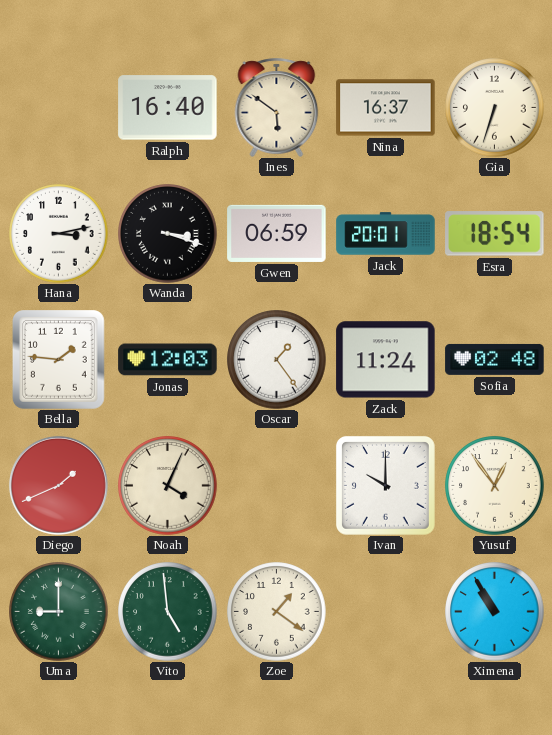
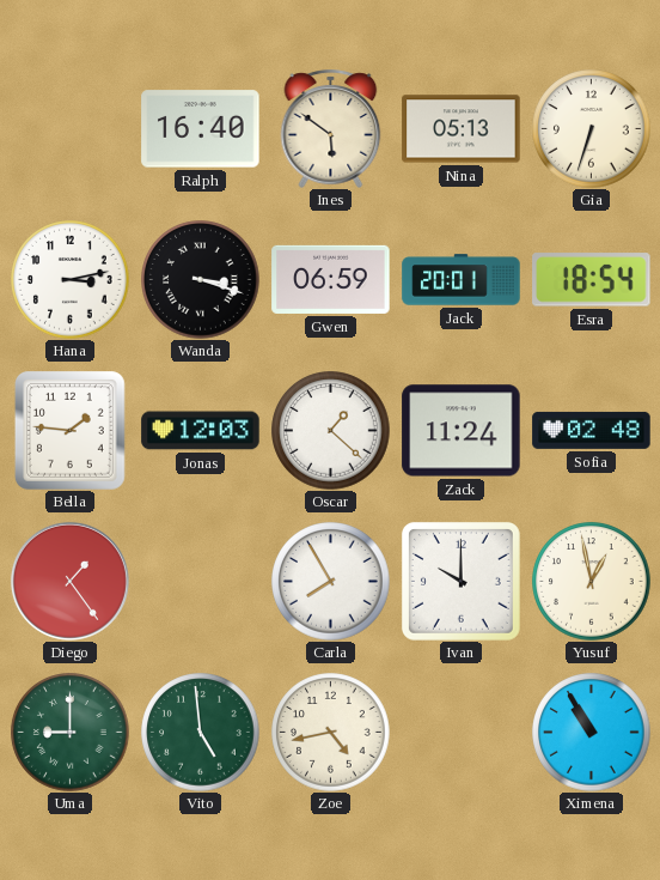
Nina: 16:37 -> 05:13
Oscar: 1:24 -> 1:22
Diego: 1:41 -> 1:24
Noah: 4:04 -> none
Carla: none -> 7:55
Yusuf: 12:54 -> 12:58
Zoe: 1:21 -> 4:43
